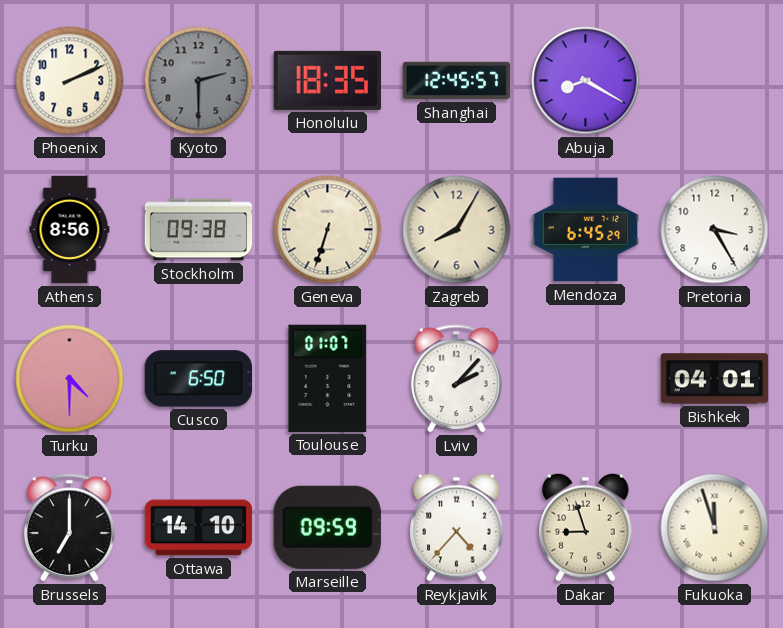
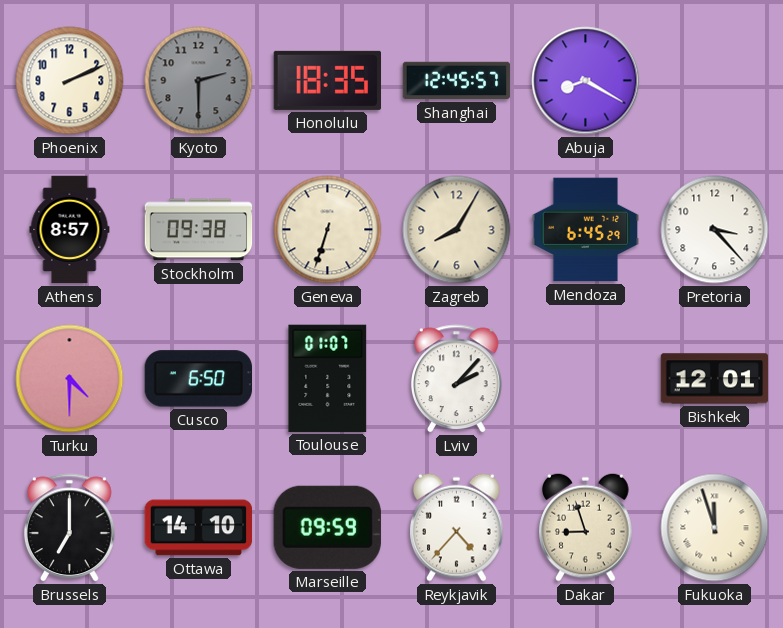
Athens: 8:56 -> 8:57
Pretoria: 3:25 -> 3:23
Bishkek: 04:01 -> 12:01
